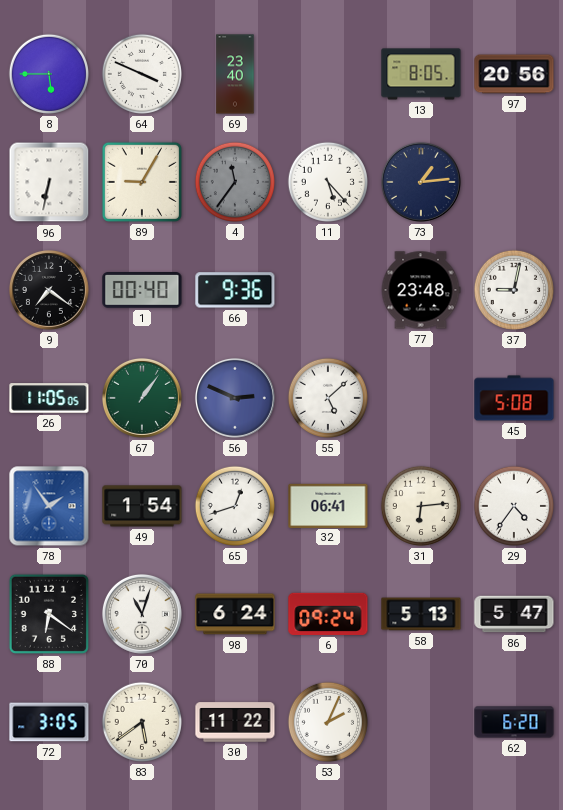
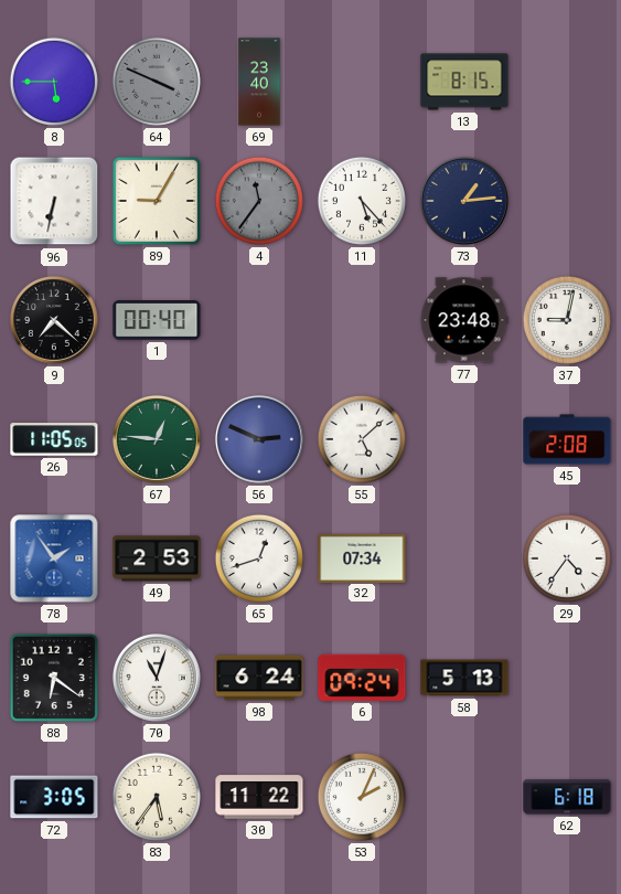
64 dial: white -> grey
13: 8:05 -> 8:15
97: 20:56 -> none
9: 7:21 -> 7:22
66: 9:36 -> none
67: 1:06 -> 12:46
45: 5:08 -> 2:08
49: 1:54 -> 2:53
32: 06:41 -> 07:34
31: 6:14 -> none
86: 5:47 -> none
83: 5:39 -> 5:36
62: 6:20 -> 6:18
